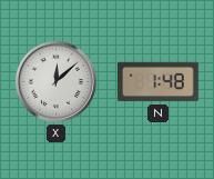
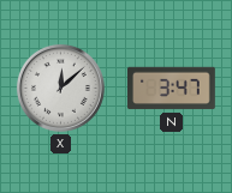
N: 1:48 -> 3:47
